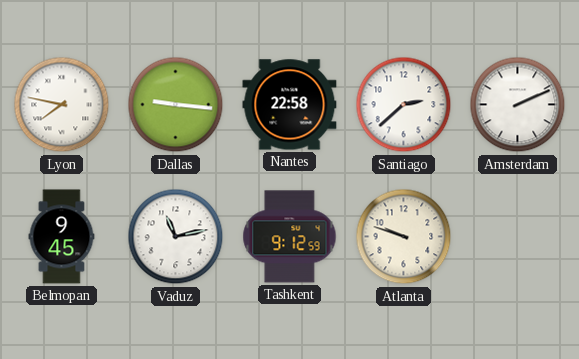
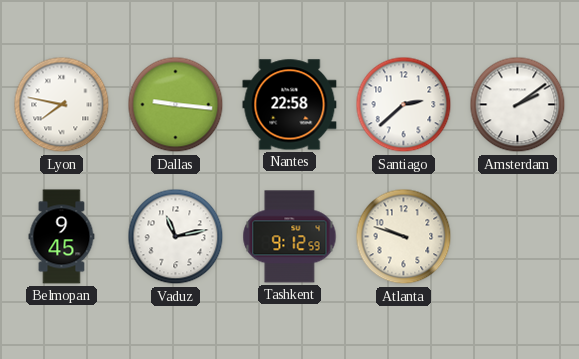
Amsterdam: 2:11 -> 2:09
